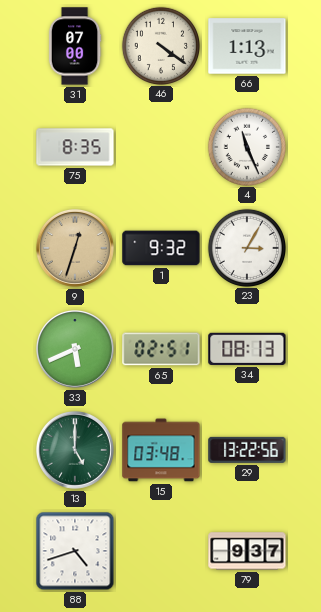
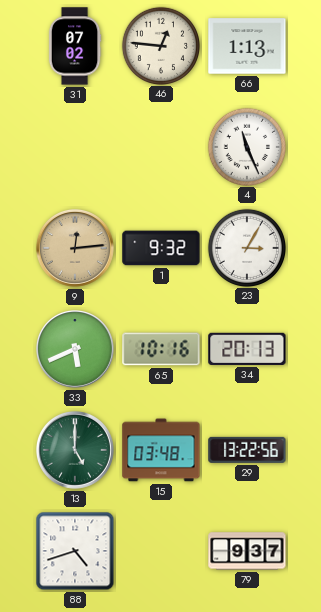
31: 07:00 -> 07:02
46: 4:21 -> 12:46
75: 8:35 -> none
9: 12:33 -> 12:14
65: 02:51 -> 10:16
34: 08:13 -> 20:13
